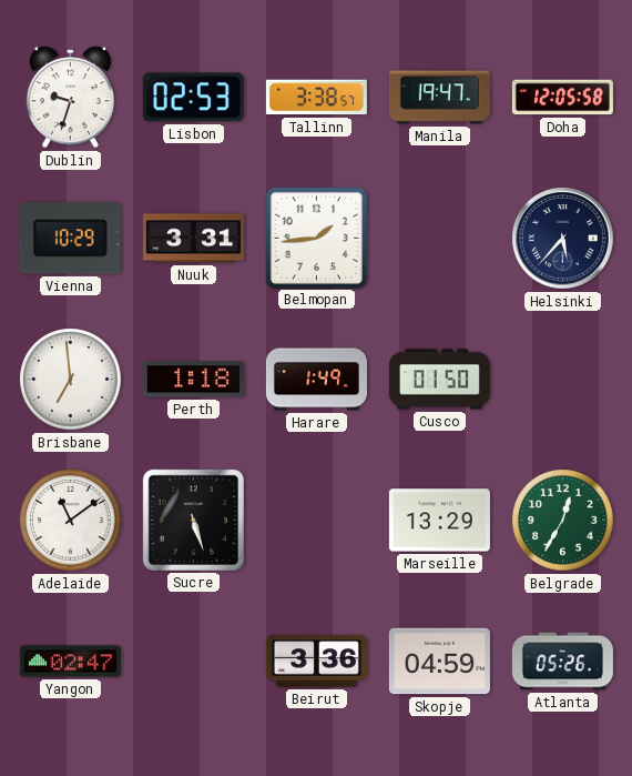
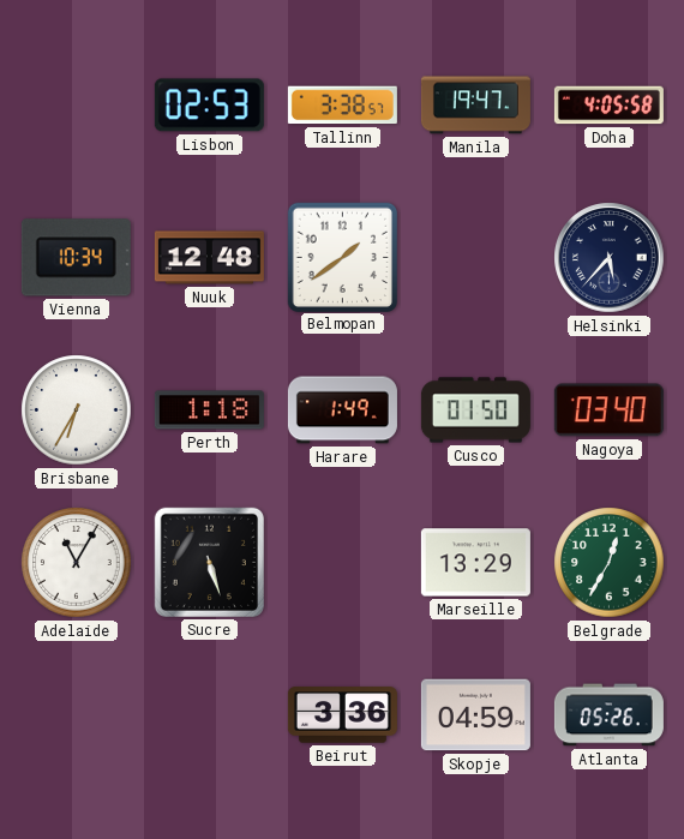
Dublin: 9:33 -> none
Doha: 12:05 -> 4:05
Vienna: 10:29 -> 10:34
Nuuk: 3:31 -> 12:48
Belmopan: 1:44 -> 1:39
Brisbane: 6:59 -> 6:35
Nagoya: none -> 03:40
Adelaide: 11:09 -> 11:05
Yangon: 02:47 -> none
